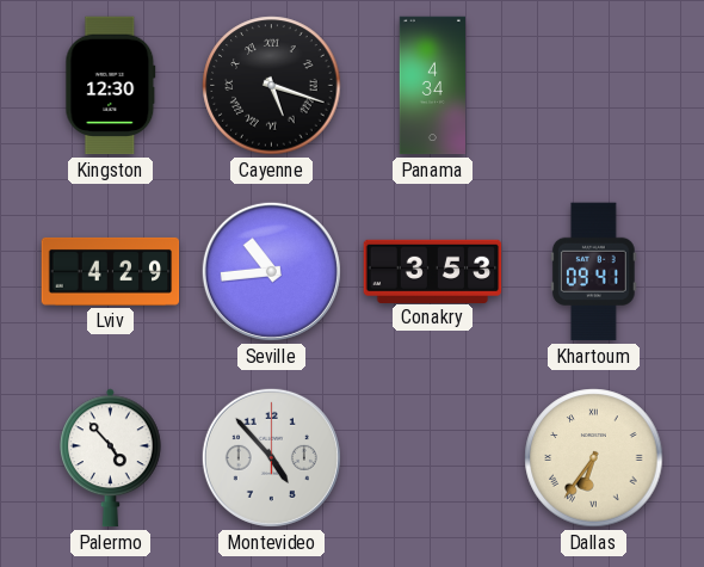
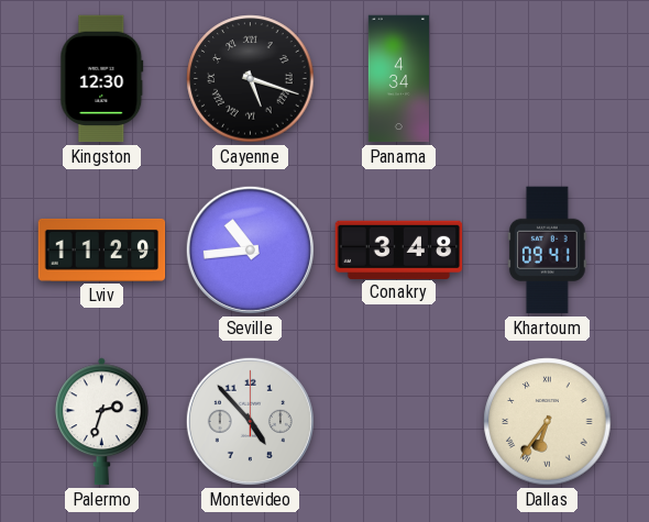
Lviv: 4:29 -> 11:29
Conakry: 3:53 -> 3:48
Palermo: 4:53 -> 2:33
